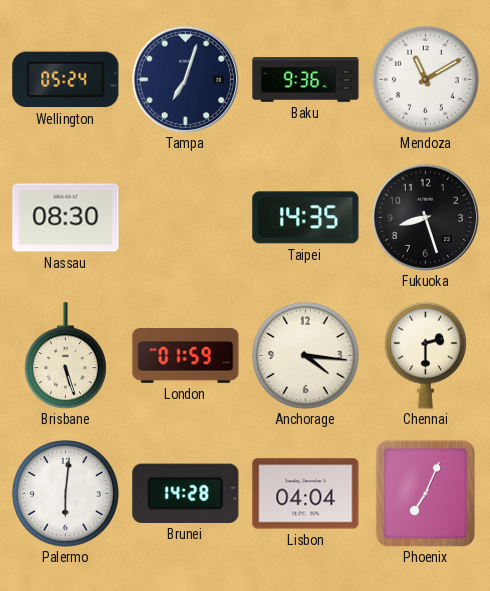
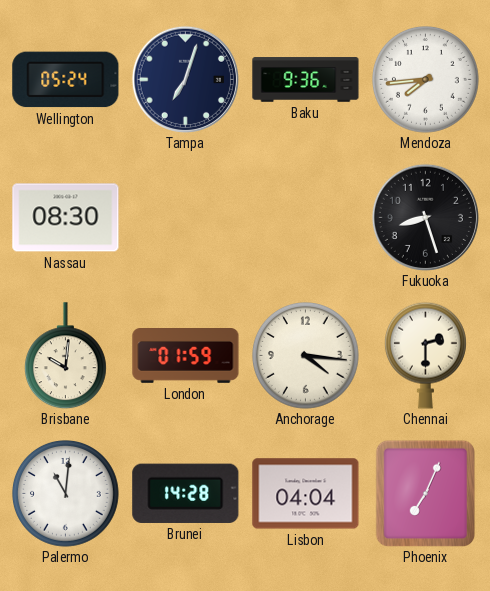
Mendoza: 11:10 -> 7:44
Taipei: 14:35 -> none
Brisbane: 5:27 -> 10:01
Palermo: 6:01 -> 11:01
